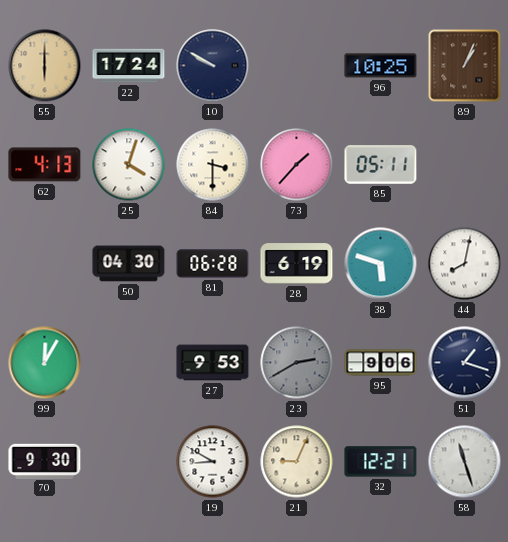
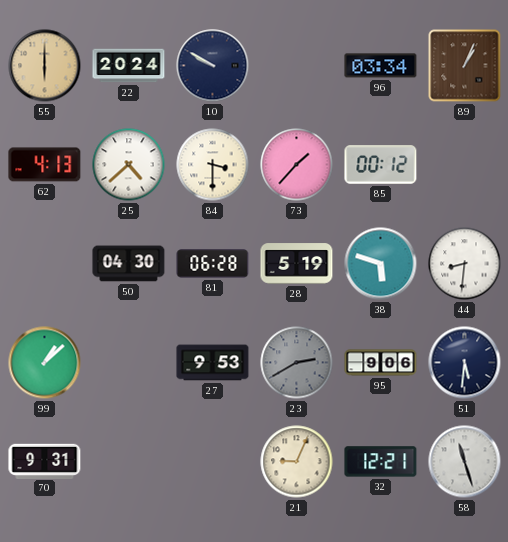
22: 17:24 -> 20:24
96: 10:25 -> 03:34
25: 4:03 -> 4:38
85: 05:11 -> 00:12
28: 6:19 -> 5:19
44: 8:02 -> 8:31
99: 12:05 -> 1:08
51: 1:18 -> 5:31
70: 9:30 -> 9:31
19: 8:50 -> none
